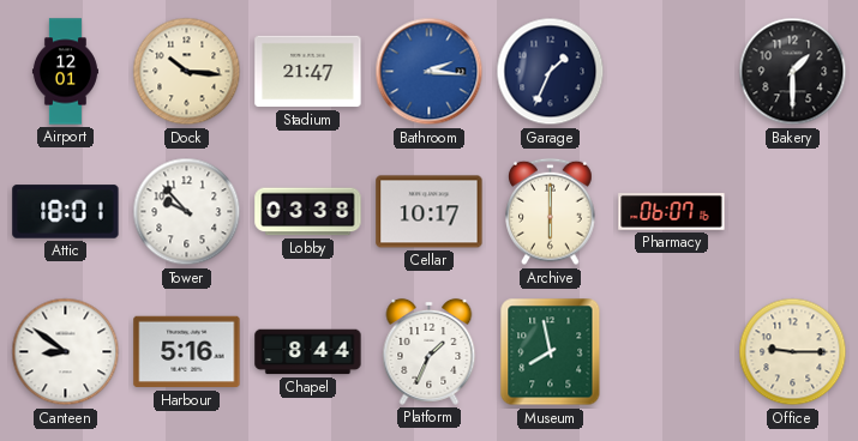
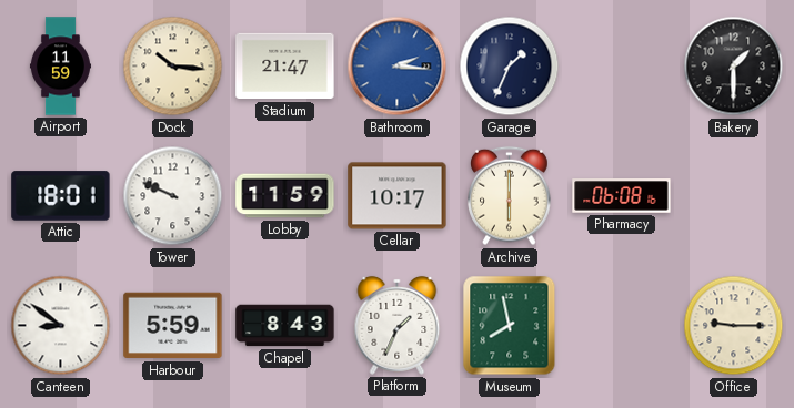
Airport: 12:01 -> 11:59
Tower: 9:53 -> 9:49
Lobby: 03:38 -> 11:59
Pharmacy: 06:07 -> 06:08
Harbour: 5:16 -> 5:59
Chapel: 8:44 -> 8:43
